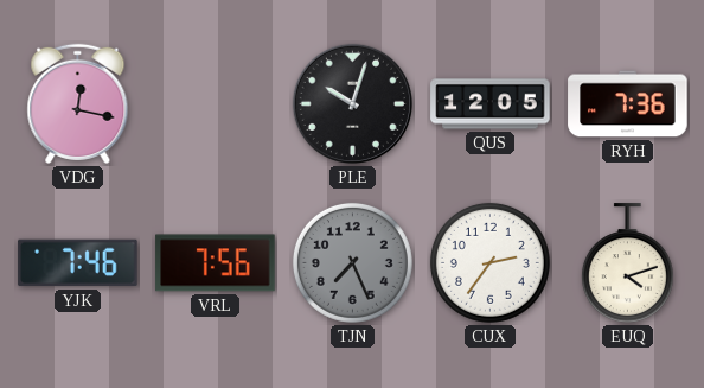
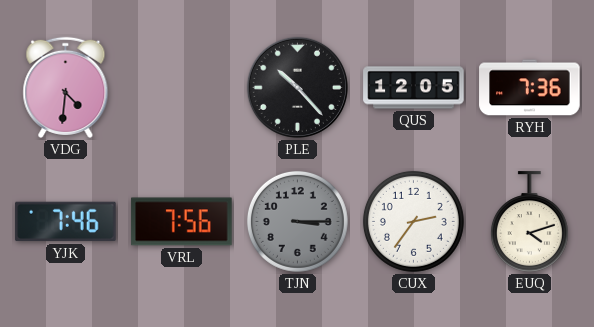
VDG: 12:17 -> 4:31
PLE: 10:03 -> 10:23
TJN: 7:26 -> 3:15
